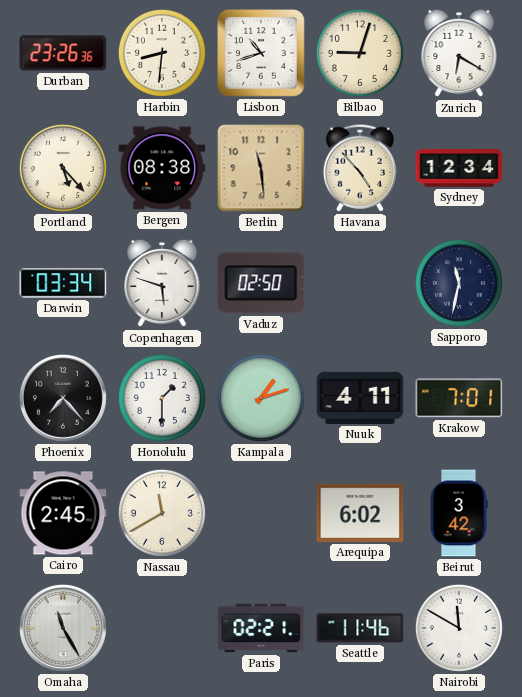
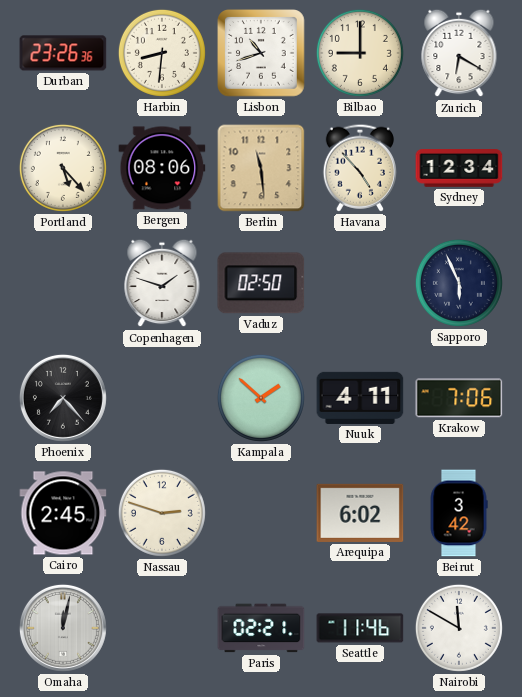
Bilbao: 9:03 -> 9:00
Bergen: 08:38 -> 08:06
Darwin: 03:34 -> none
Copenhagen: 5:48 -> 1:48
Sapporo: 11:32 -> 5:56
Honolulu: 1:30 -> none
Kampala: 1:12 -> 1:52
Krakow: 7:01 -> 7:06
Nassau: 11:40 -> 2:48
Omaha: 11:25 -> 12:02
